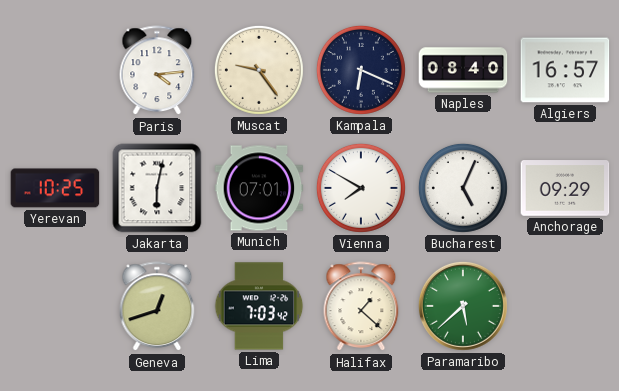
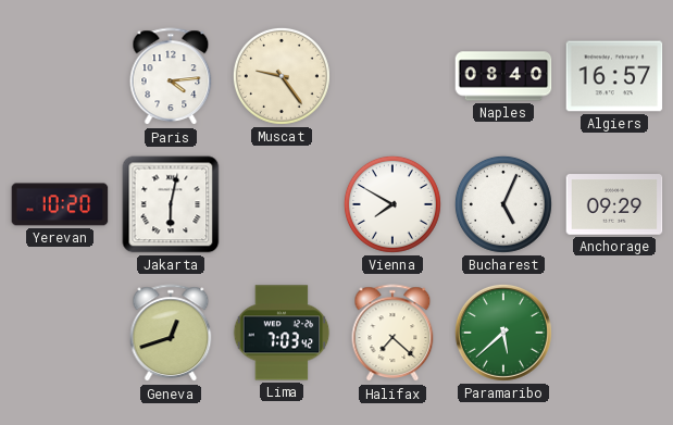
Kampala: 6:19 -> none
Yerevan: 10:25 -> 10:20
Munich: 07:01 -> none
Halifax: 1:22 -> 7:22
